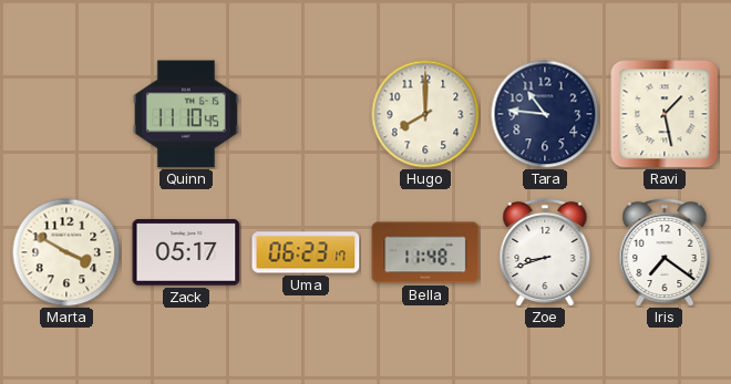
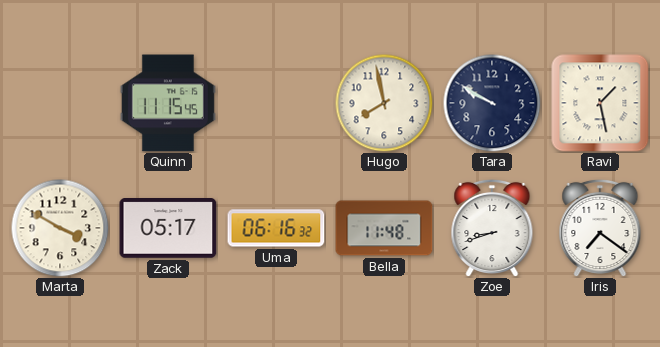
Quinn: 11:10 -> 11:15
Hugo: 8:00 -> 7:58
Tara: 10:46 -> 9:50
Uma: 06:23 -> 06:16
